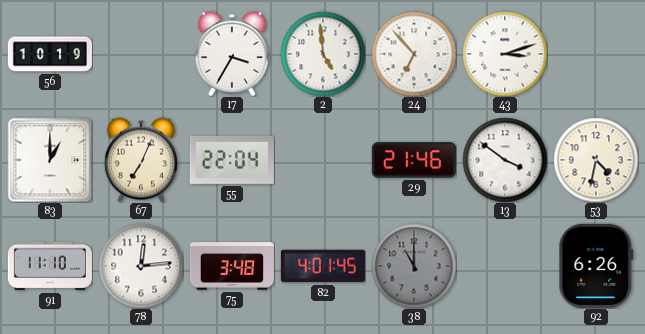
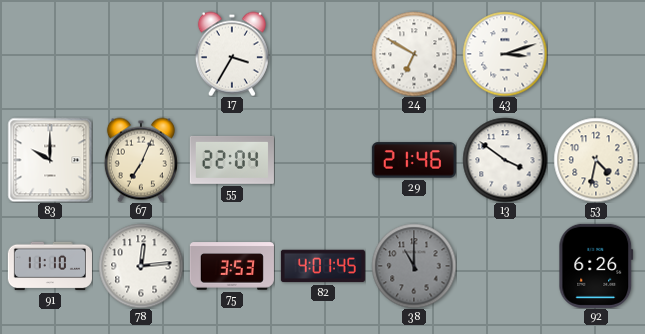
56: 10:19 -> none
2: 4:59 -> none
24: 6:53 -> 6:50
83: 1:00 -> 10:00
75: 3:48 -> 3:53
